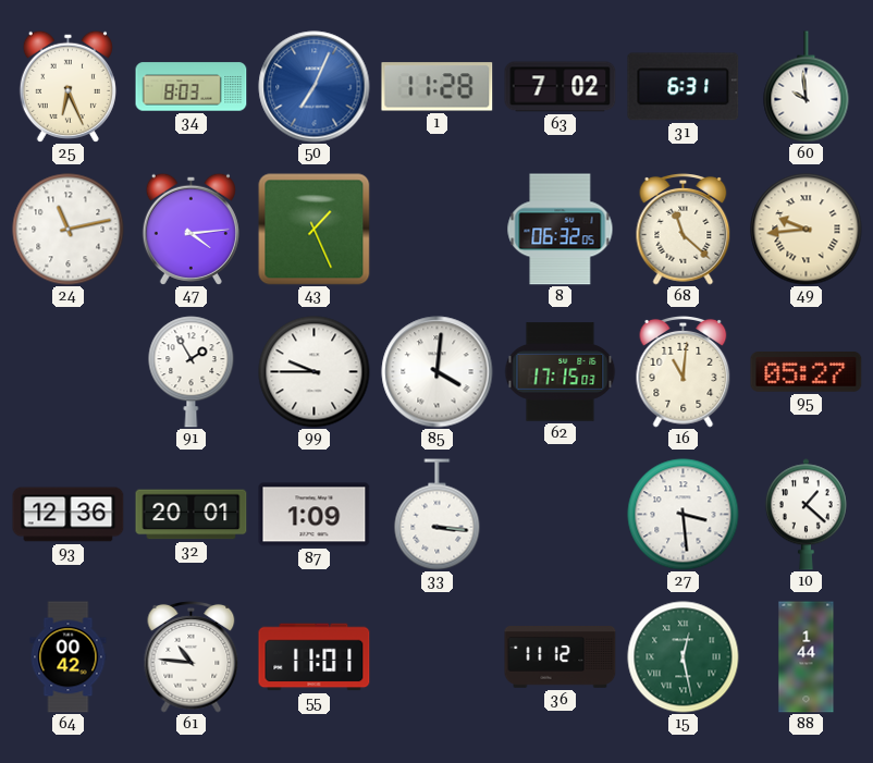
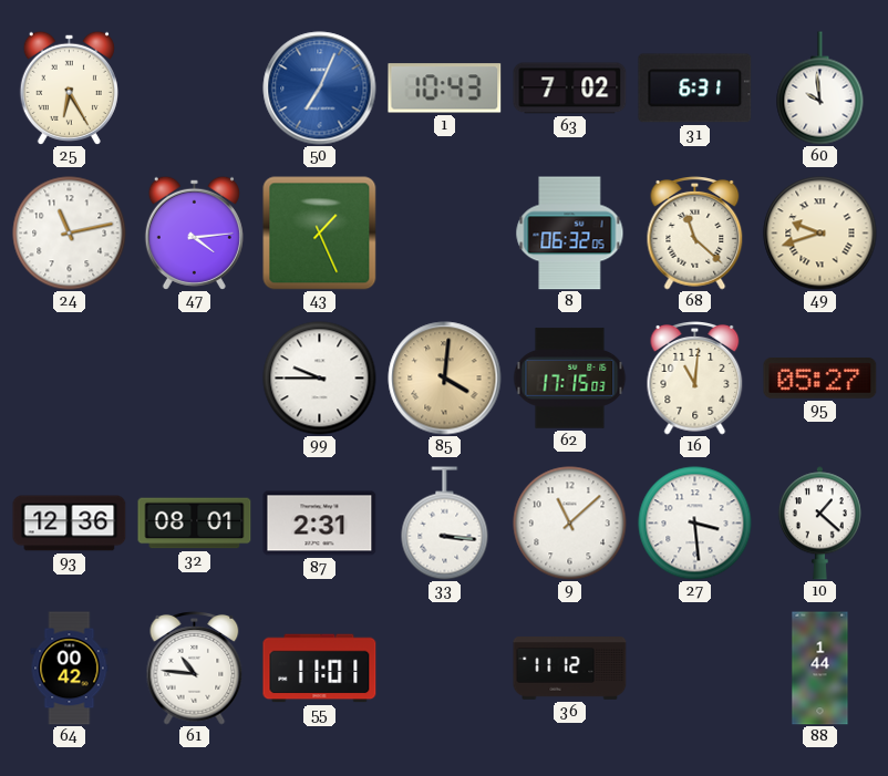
25: 6:26 -> 6:25
34: 8:03 -> none
1: 11:28 -> 10:43
49: 9:44 -> 9:42
91: 1:55 -> none
85 dial: white -> champagne
32: 20:01 -> 08:01
87: 1:09 -> 2:31
9: none -> 11:08
15: 12:28 -> none
